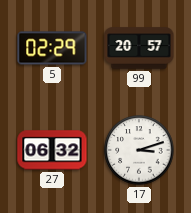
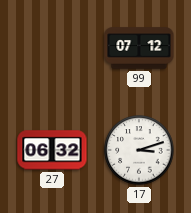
5: 02:29 -> none
99: 20:57 -> 07:12
